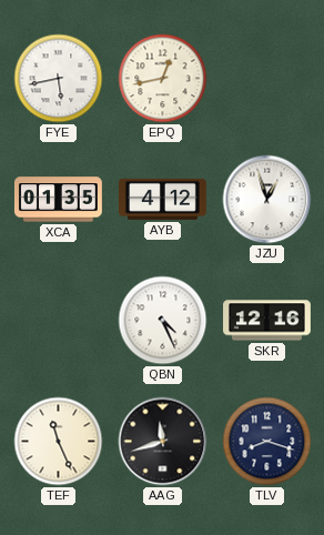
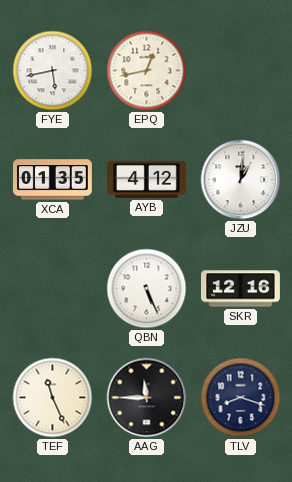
JZU: 12:57 -> 1:01
QBN: 4:26 -> 5:26
AAG: 11:42 -> 11:45
